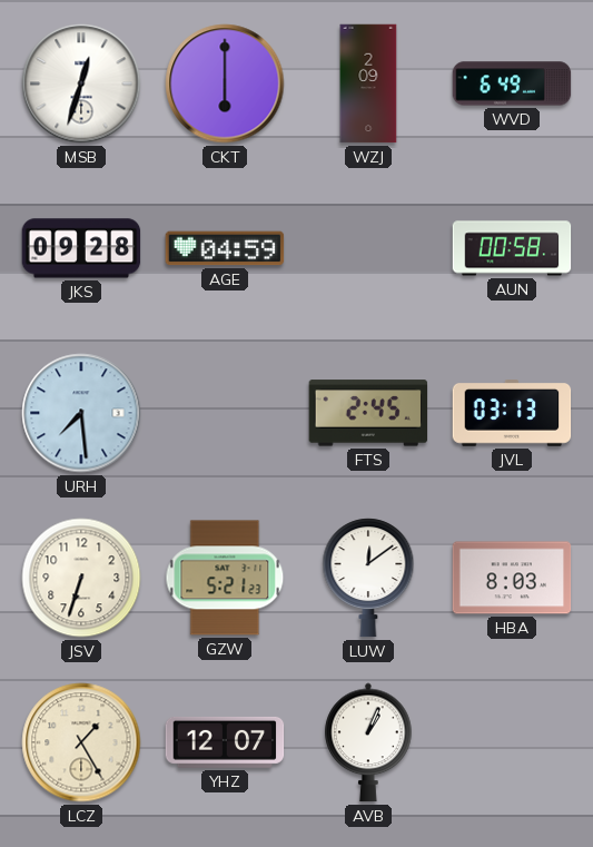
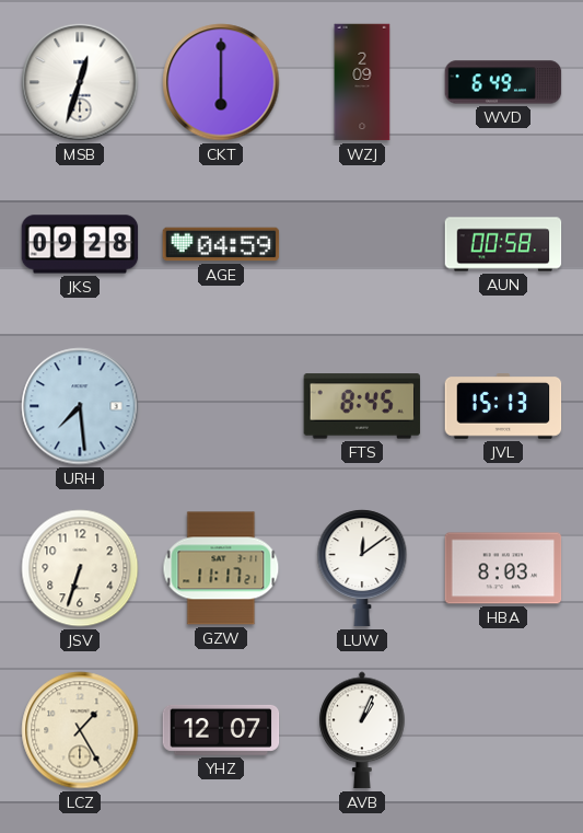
FTS: 2:45 -> 8:45
JVL: 03:13 -> 15:13
GZW: 5:21 -> 11:17
